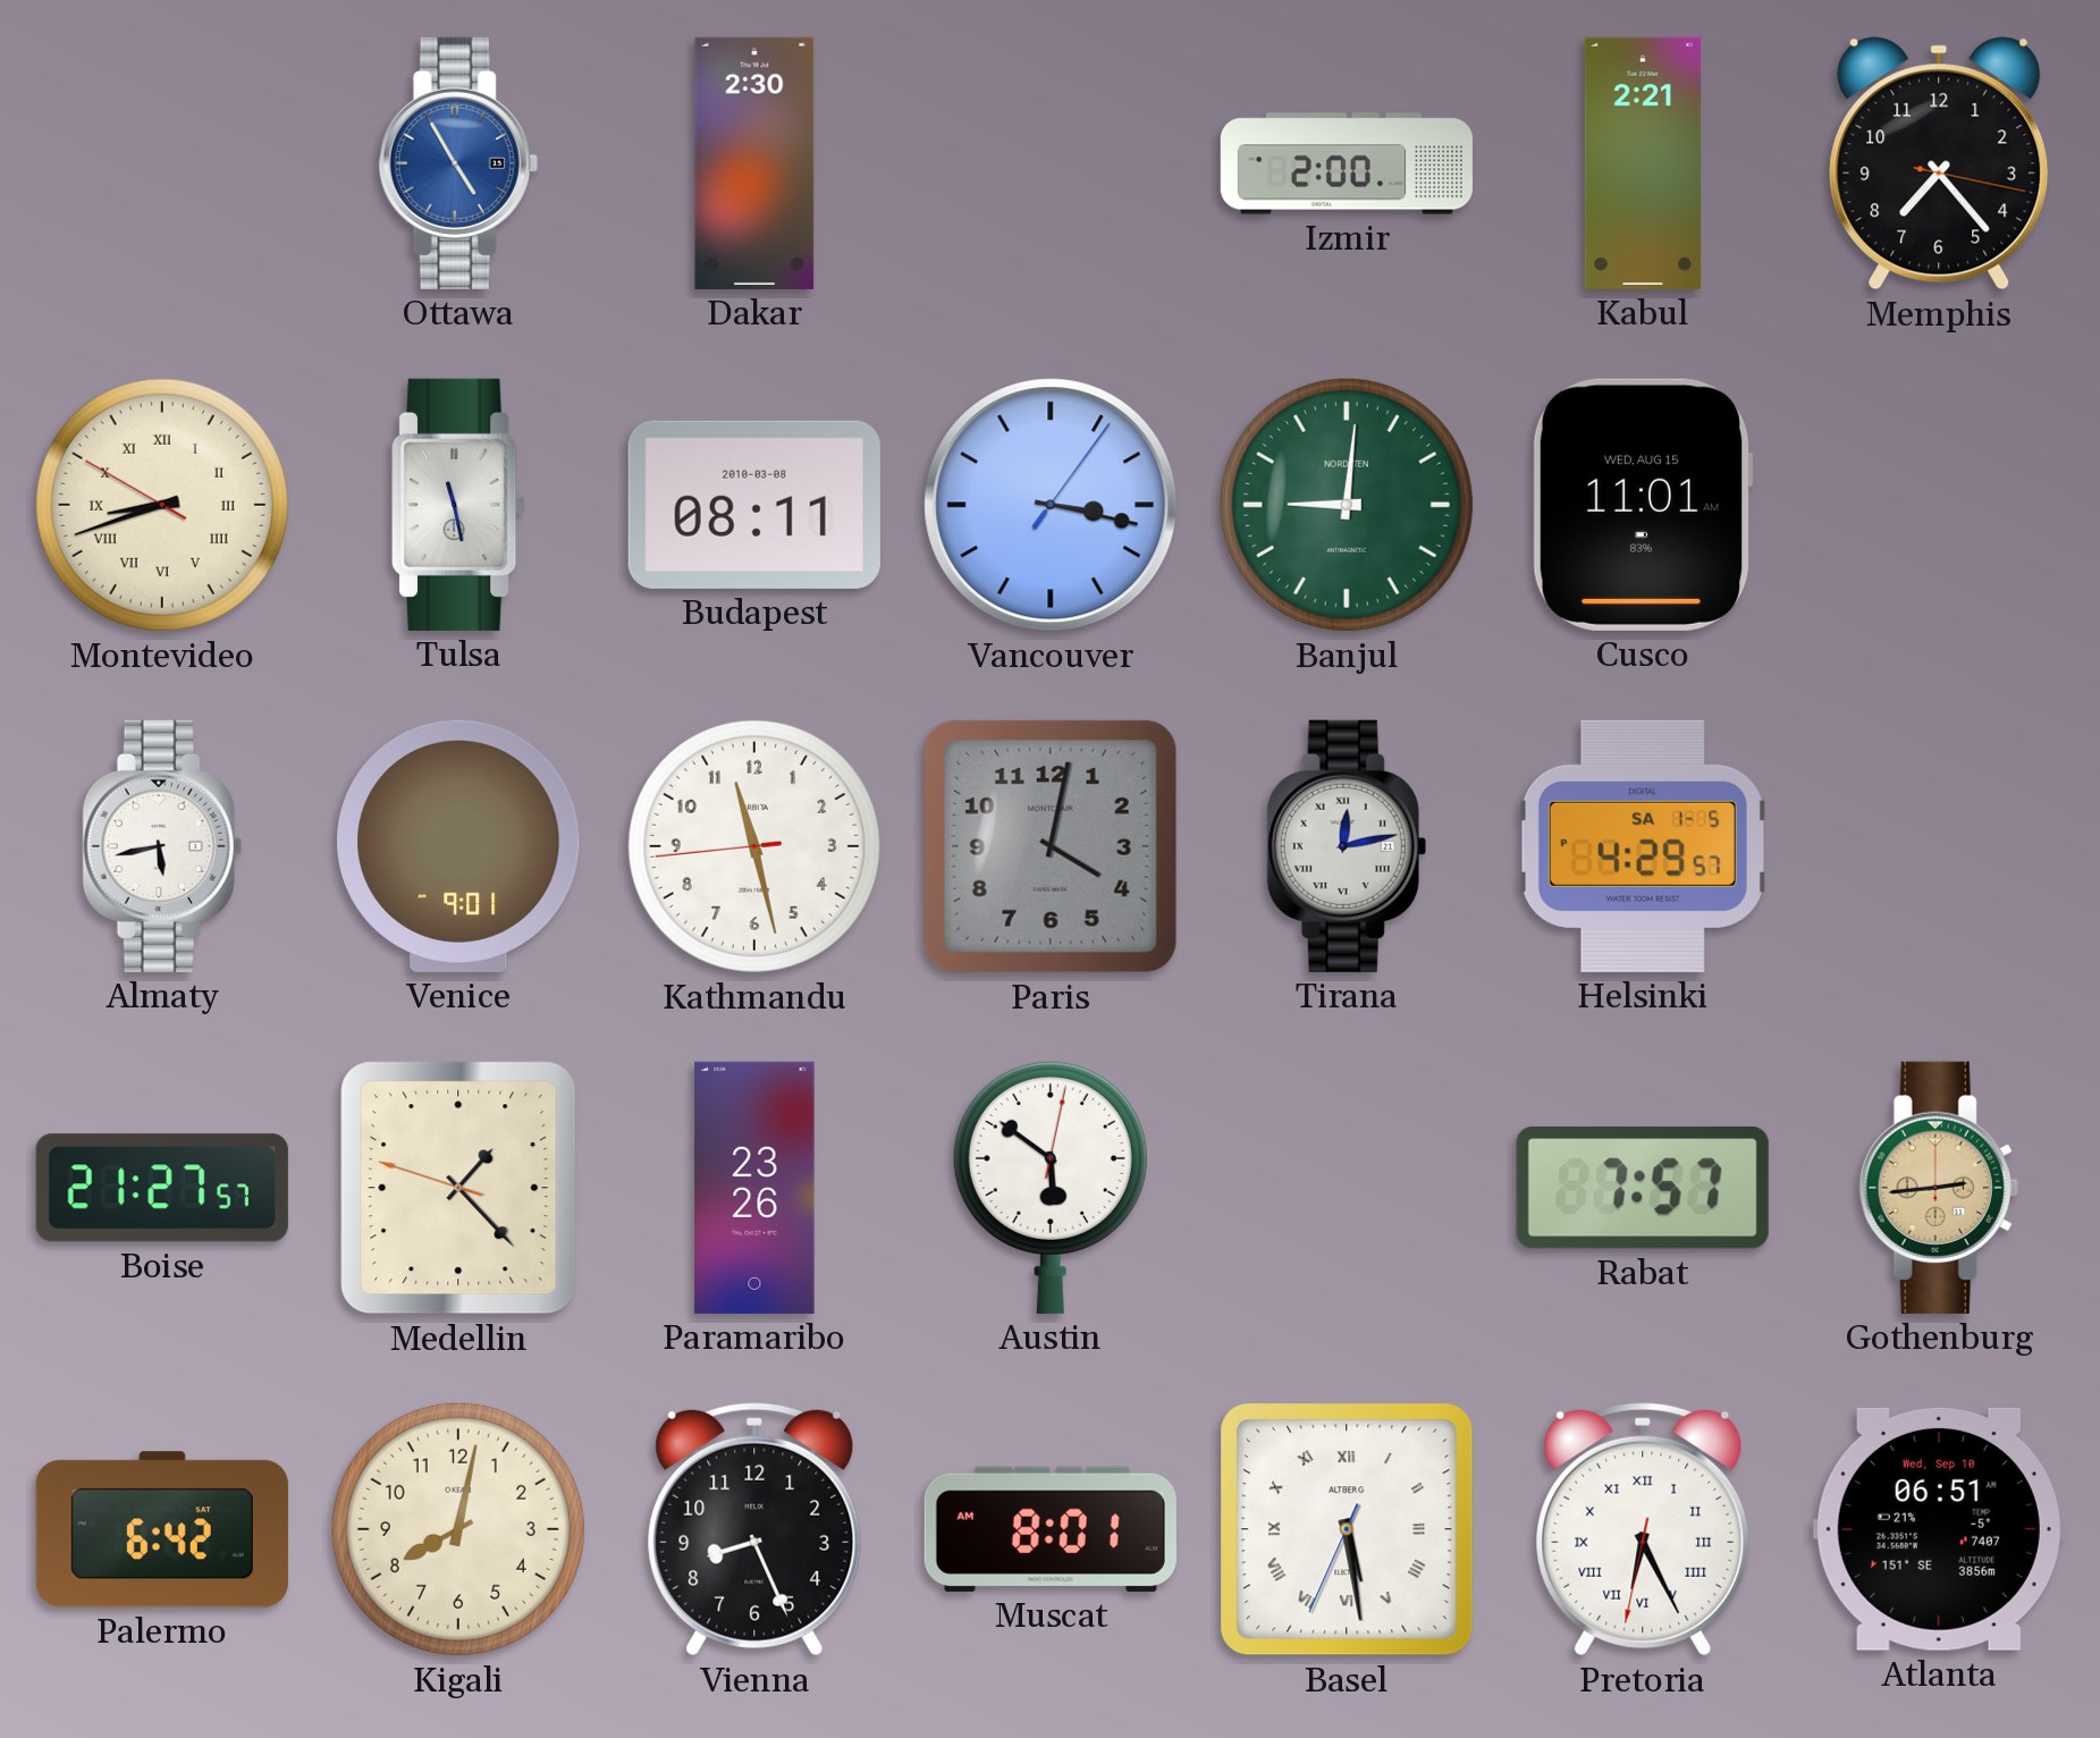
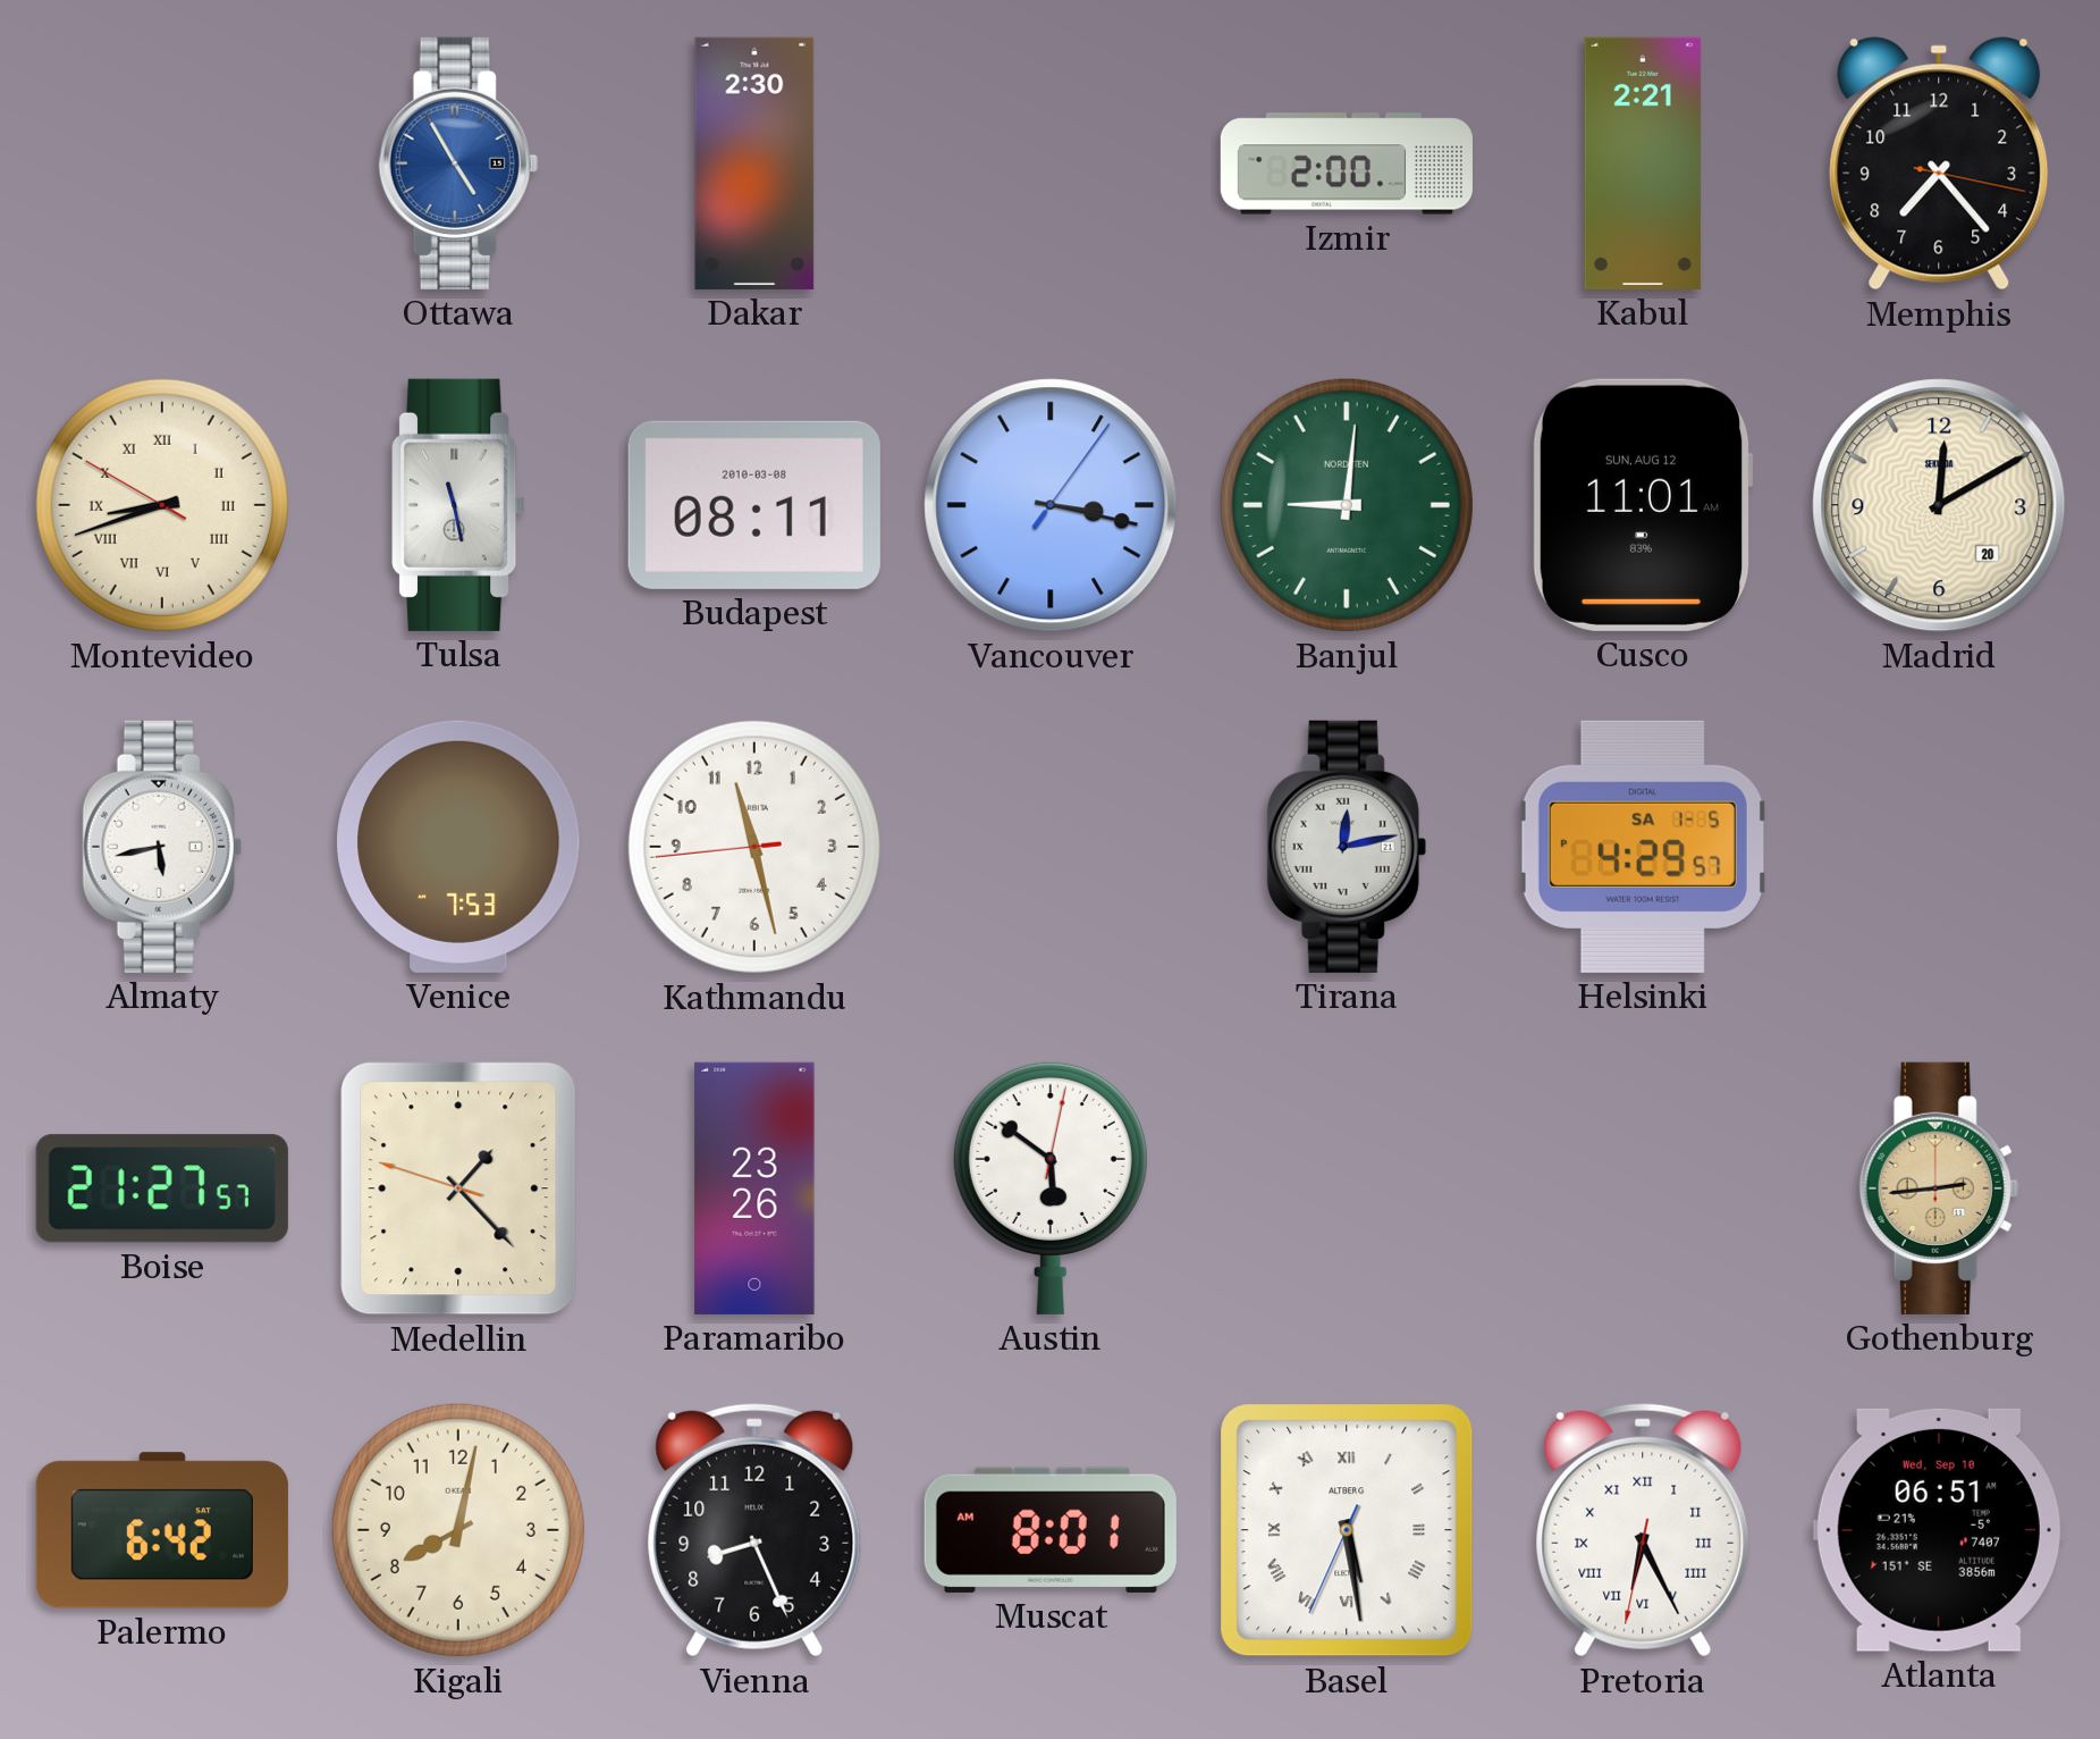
Cusco date: WED, AUG 15 -> SUN, AUG 12
Madrid: none -> 12:10
Venice: 9:01 -> 7:53
Paris: 4:02 -> none
Rabat: 7:57 -> none
